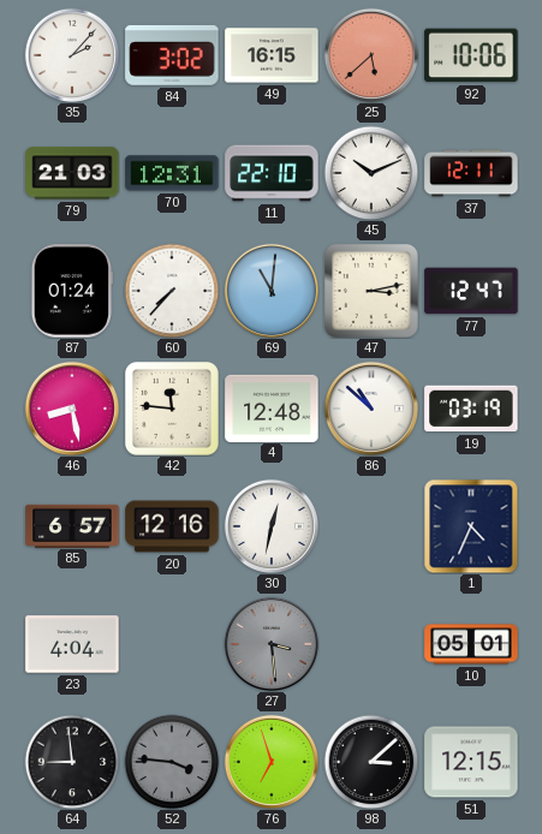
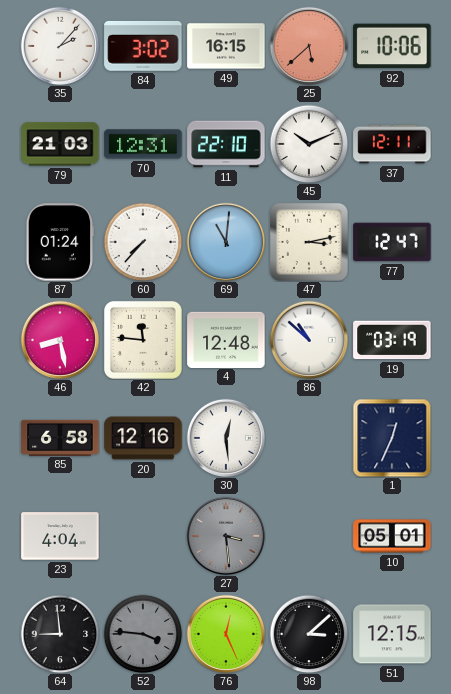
85: 6:57 -> 6:58
30: 12:32 -> 12:29
1: 4:34 -> 12:34
76: 6:57 -> 12:26
